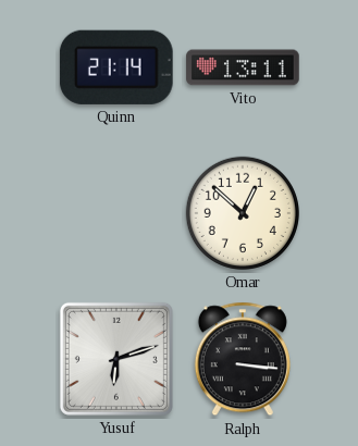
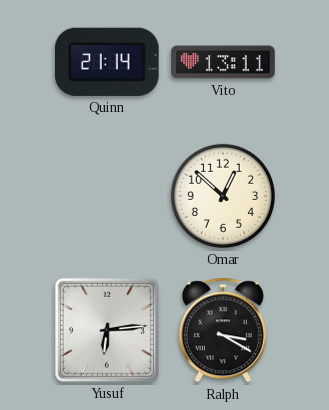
Yusuf: 6:12 -> 6:14
Ralph: 3:16 -> 3:20
